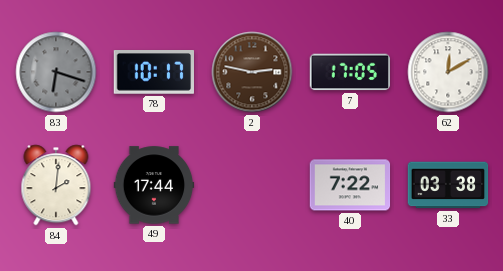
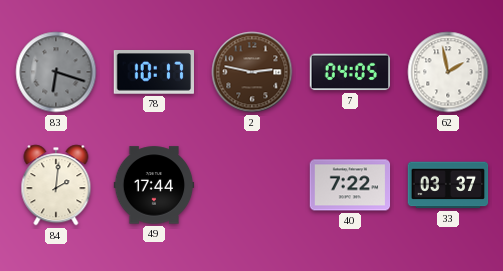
7: 17:05 -> 04:05
62: 12:10 -> 1:58
33: 03:38 -> 03:37
